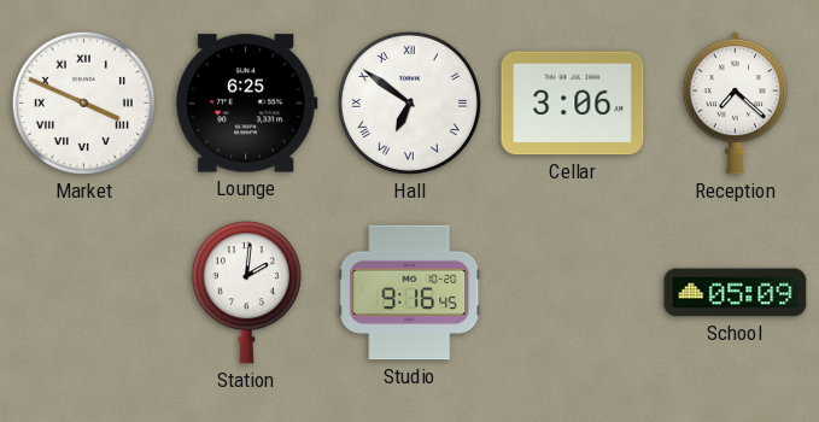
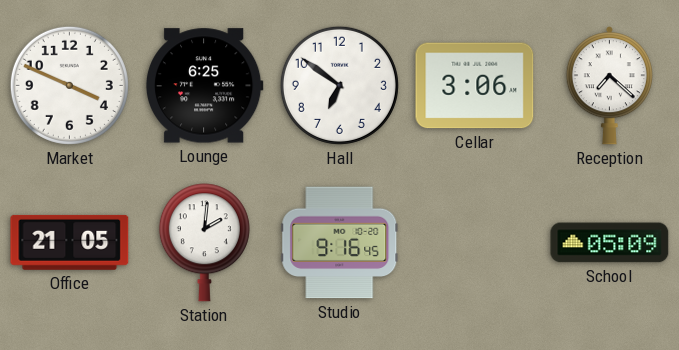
Market numerals: Roman -> Arabic
Hall numerals: Roman -> Arabic
Office: none -> 21:05
